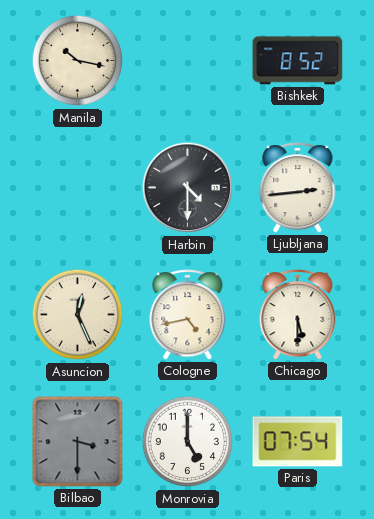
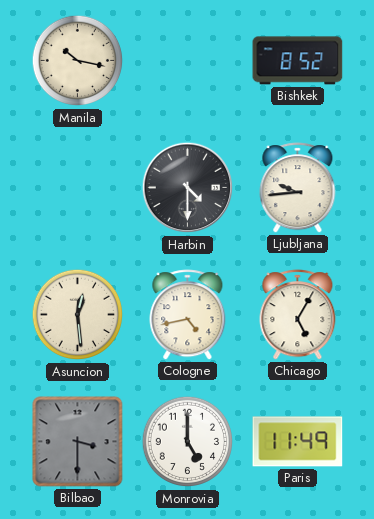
Ljubljana: 2:44 -> 9:44
Asuncion: 12:26 -> 12:29
Chicago: 5:30 -> 5:05
Paris: 07:54 -> 11:49
